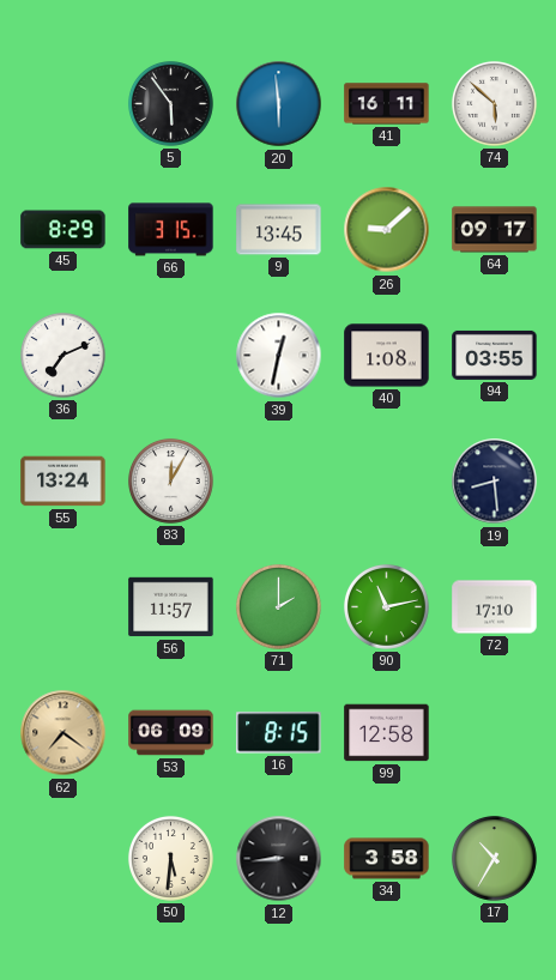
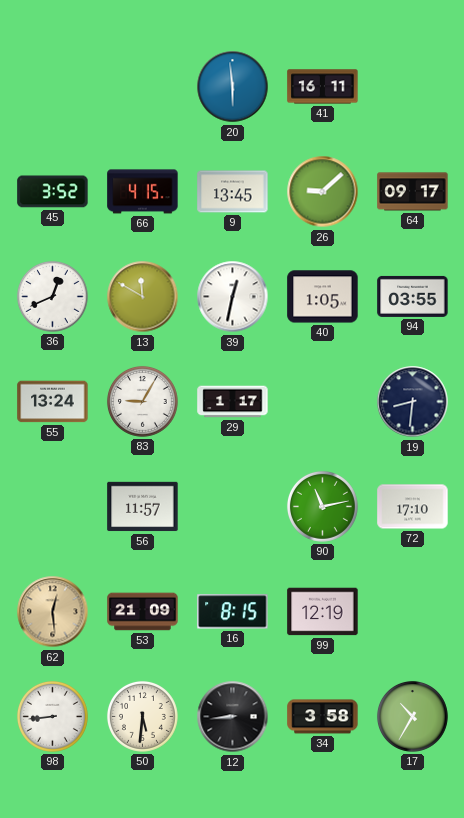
5: 5:54 -> none
74: 5:52 -> none
45: 8:29 -> 3:52
66: 3:15 -> 4:15
36: 7:11 -> 12:41
13: none -> 11:50
40: 1:08 -> 1:05
83: 12:05 -> 9:05
29: none -> 1:17
19: 8:29 -> 8:31
71: 2:00 -> none
62: 7:21 -> 12:29
53: 06:09 -> 21:09
99: 12:58 -> 12:19
98: none -> 8:44
